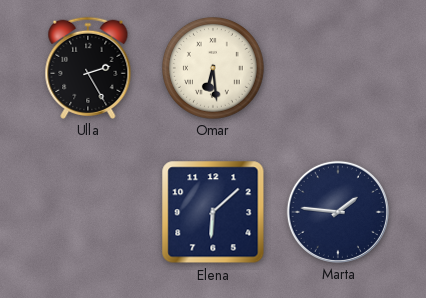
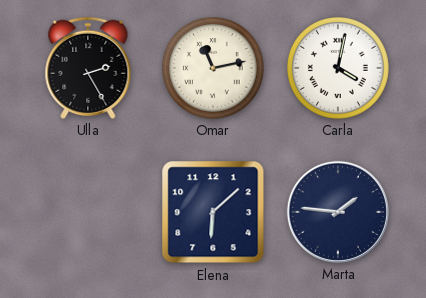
Omar: 6:29 -> 11:13
Carla: none -> 4:02
